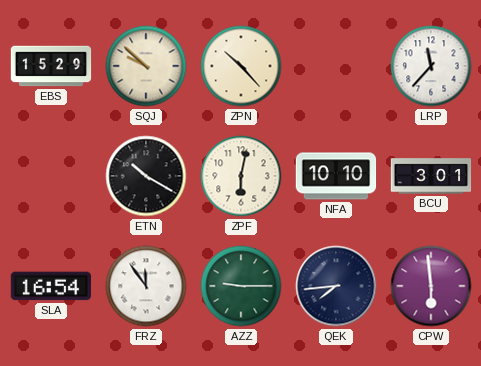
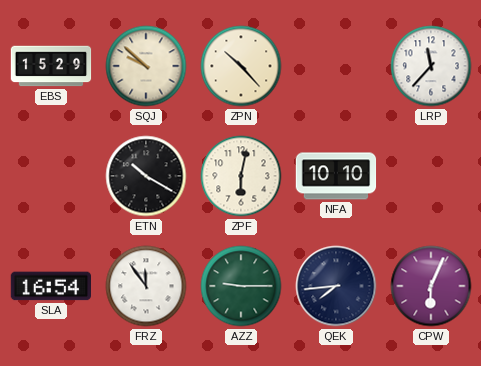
BCU: 3:01 -> none
CPW: 5:59 -> 6:04
